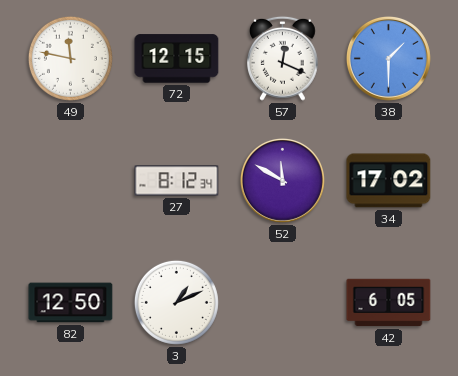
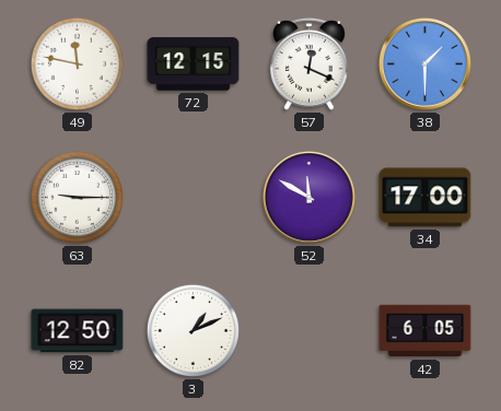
63: none -> 9:15
27: 8:12 -> none
34: 17:02 -> 17:00
